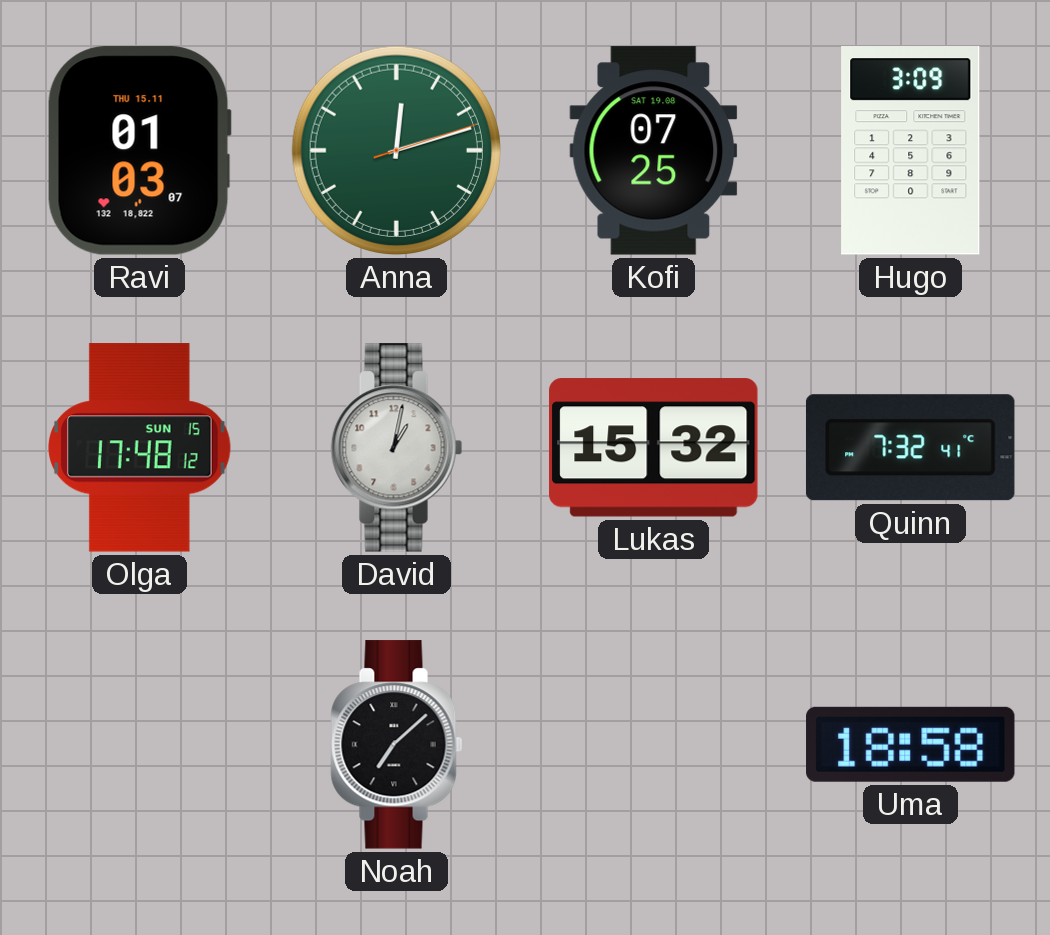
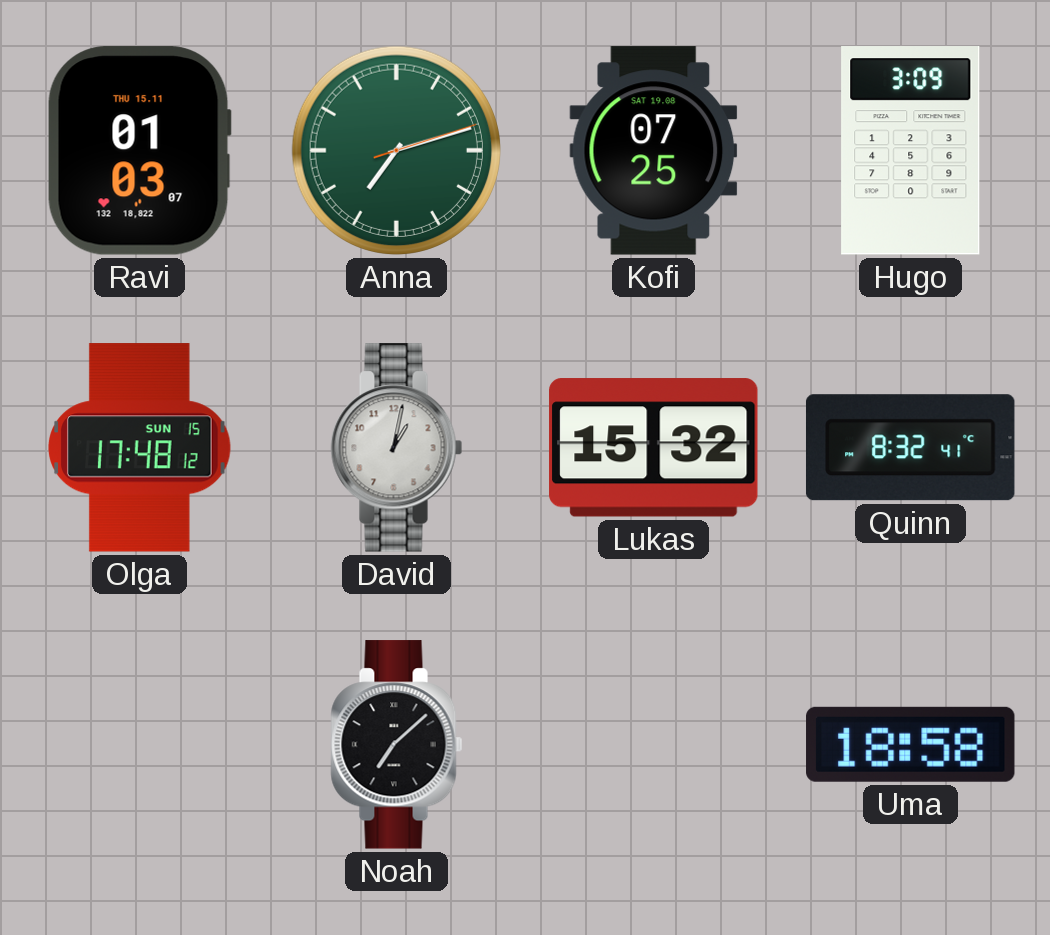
Anna: 12:12 -> 7:12
Quinn: 7:32 -> 8:32
